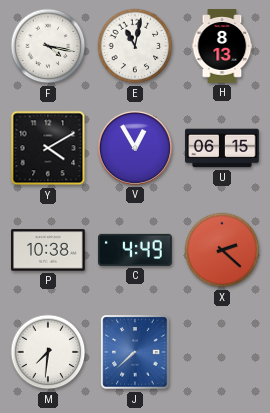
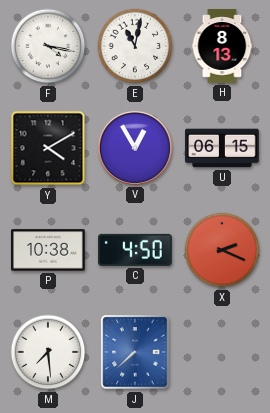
C: 4:49 -> 4:50
X: 2:22 -> 2:19
M: 7:31 -> 7:29
